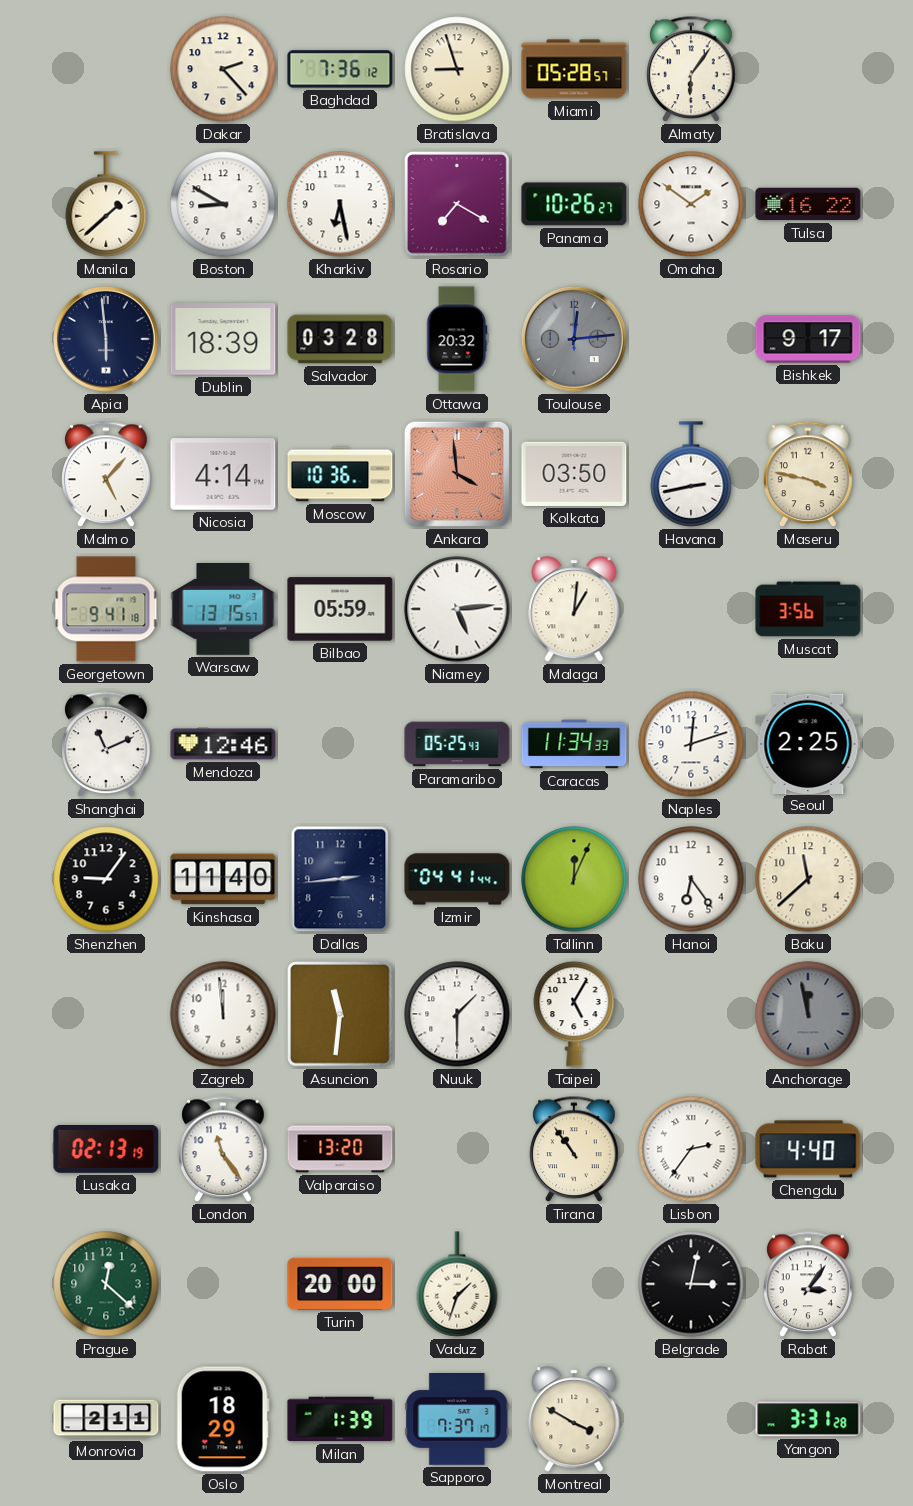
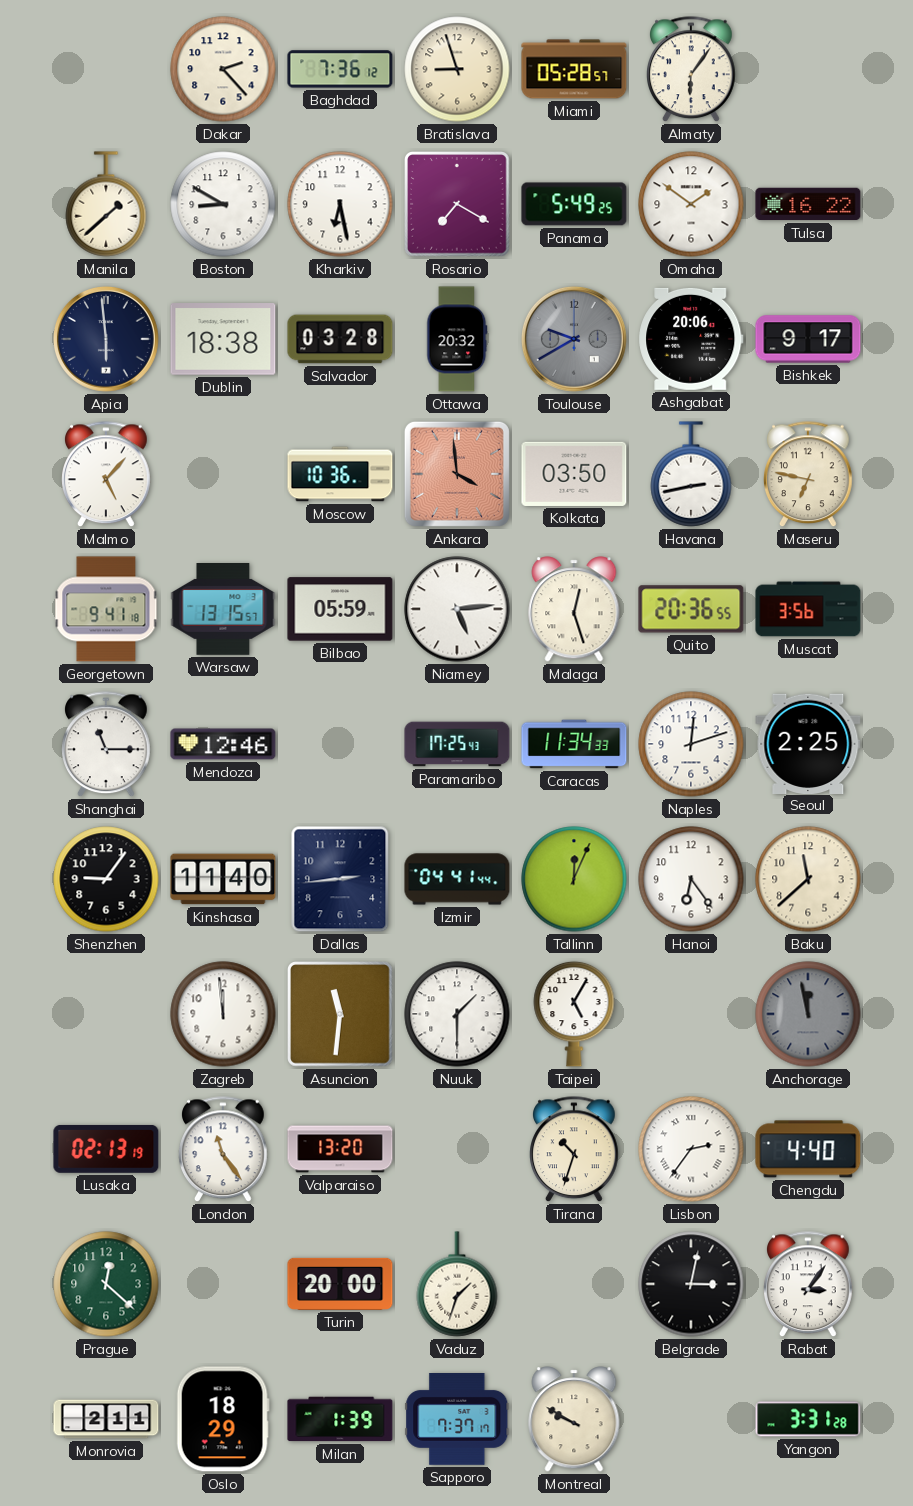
Panama: 10:26 -> 5:49
Dublin: 18:39 -> 18:38
Toulouse: 12:14 -> 9:40
Ashgabat: none -> 20:06
Nicosia: 4:14 -> none
Maseru: 3:47 -> 6:47
Malaga: 1:01 -> 12:27
Quito: none -> 20:36
Shanghai: 11:11 -> 11:15
Paramaribo: 05:25 -> 17:25
Tirana: 10:54 -> 10:33
Montreal: 3:50 -> 9:50
